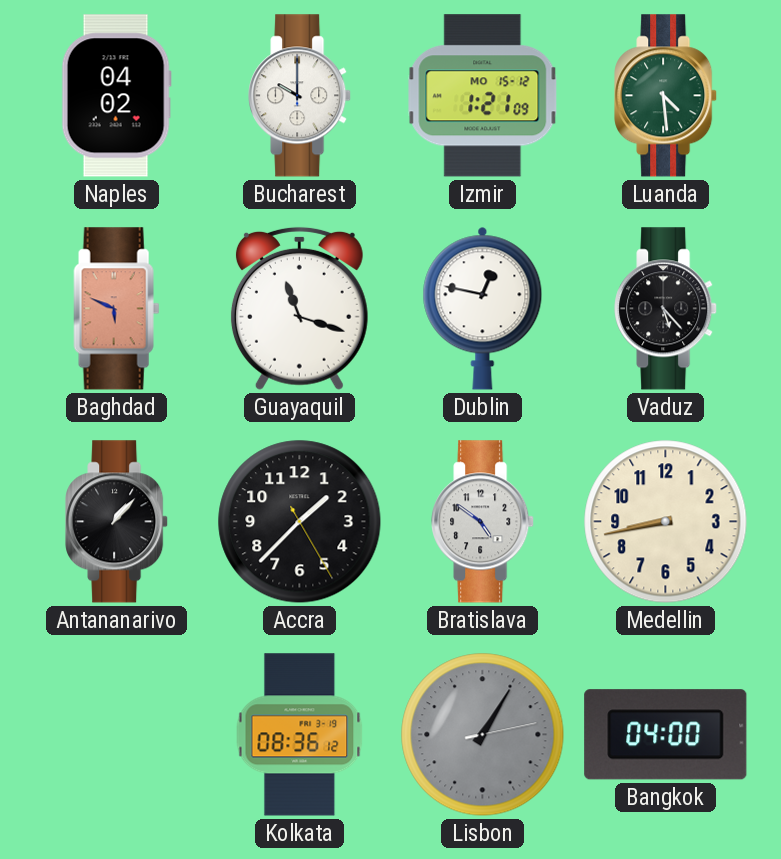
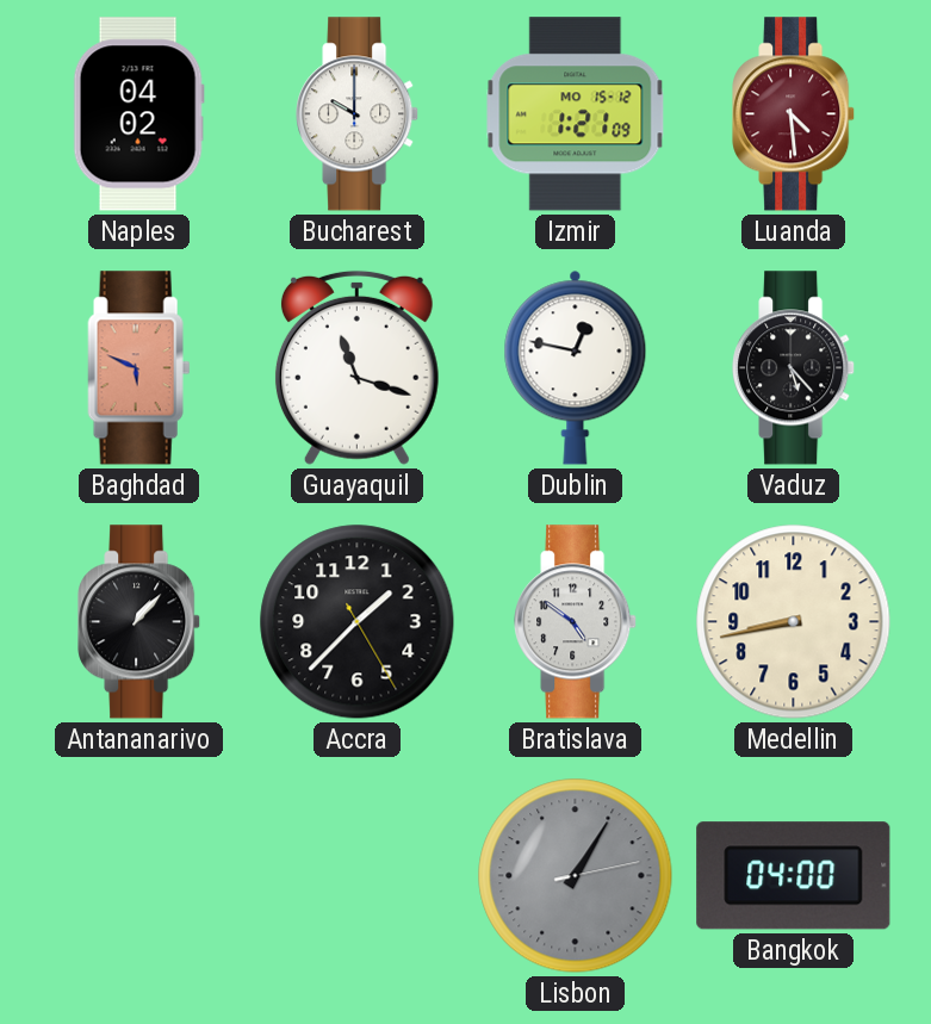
Luanda dial: green -> burgundy
Kolkata: 08:36 -> none
